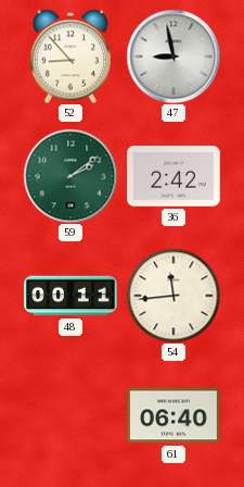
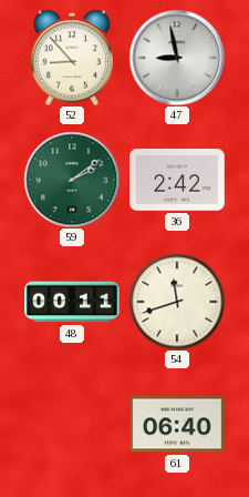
54: 11:44 -> 11:42
